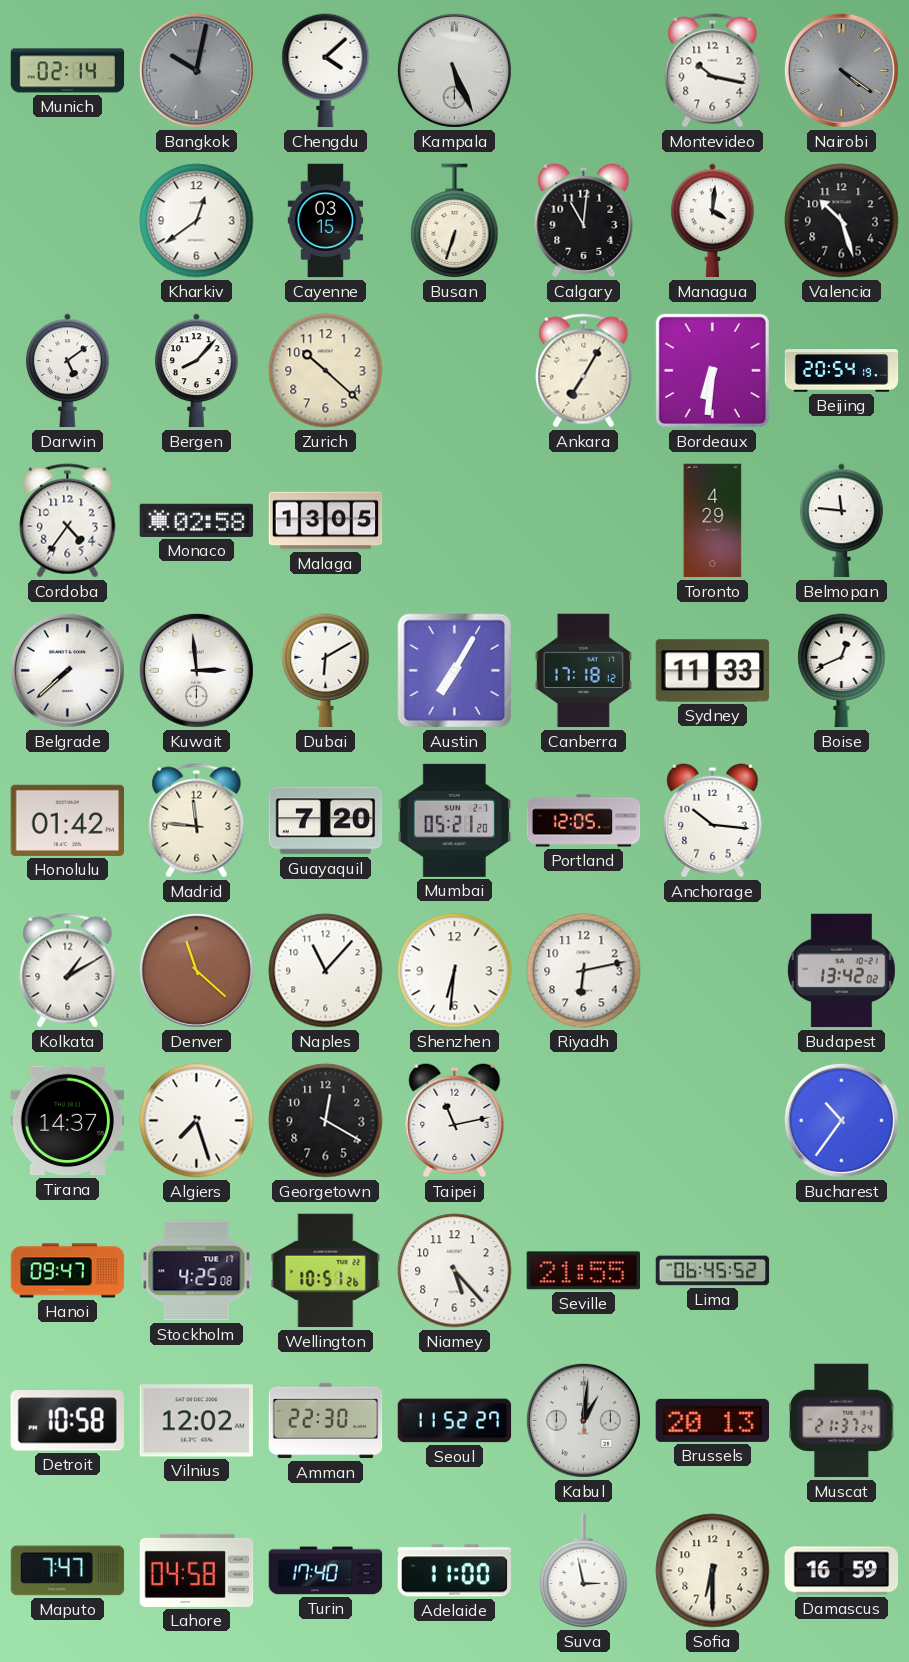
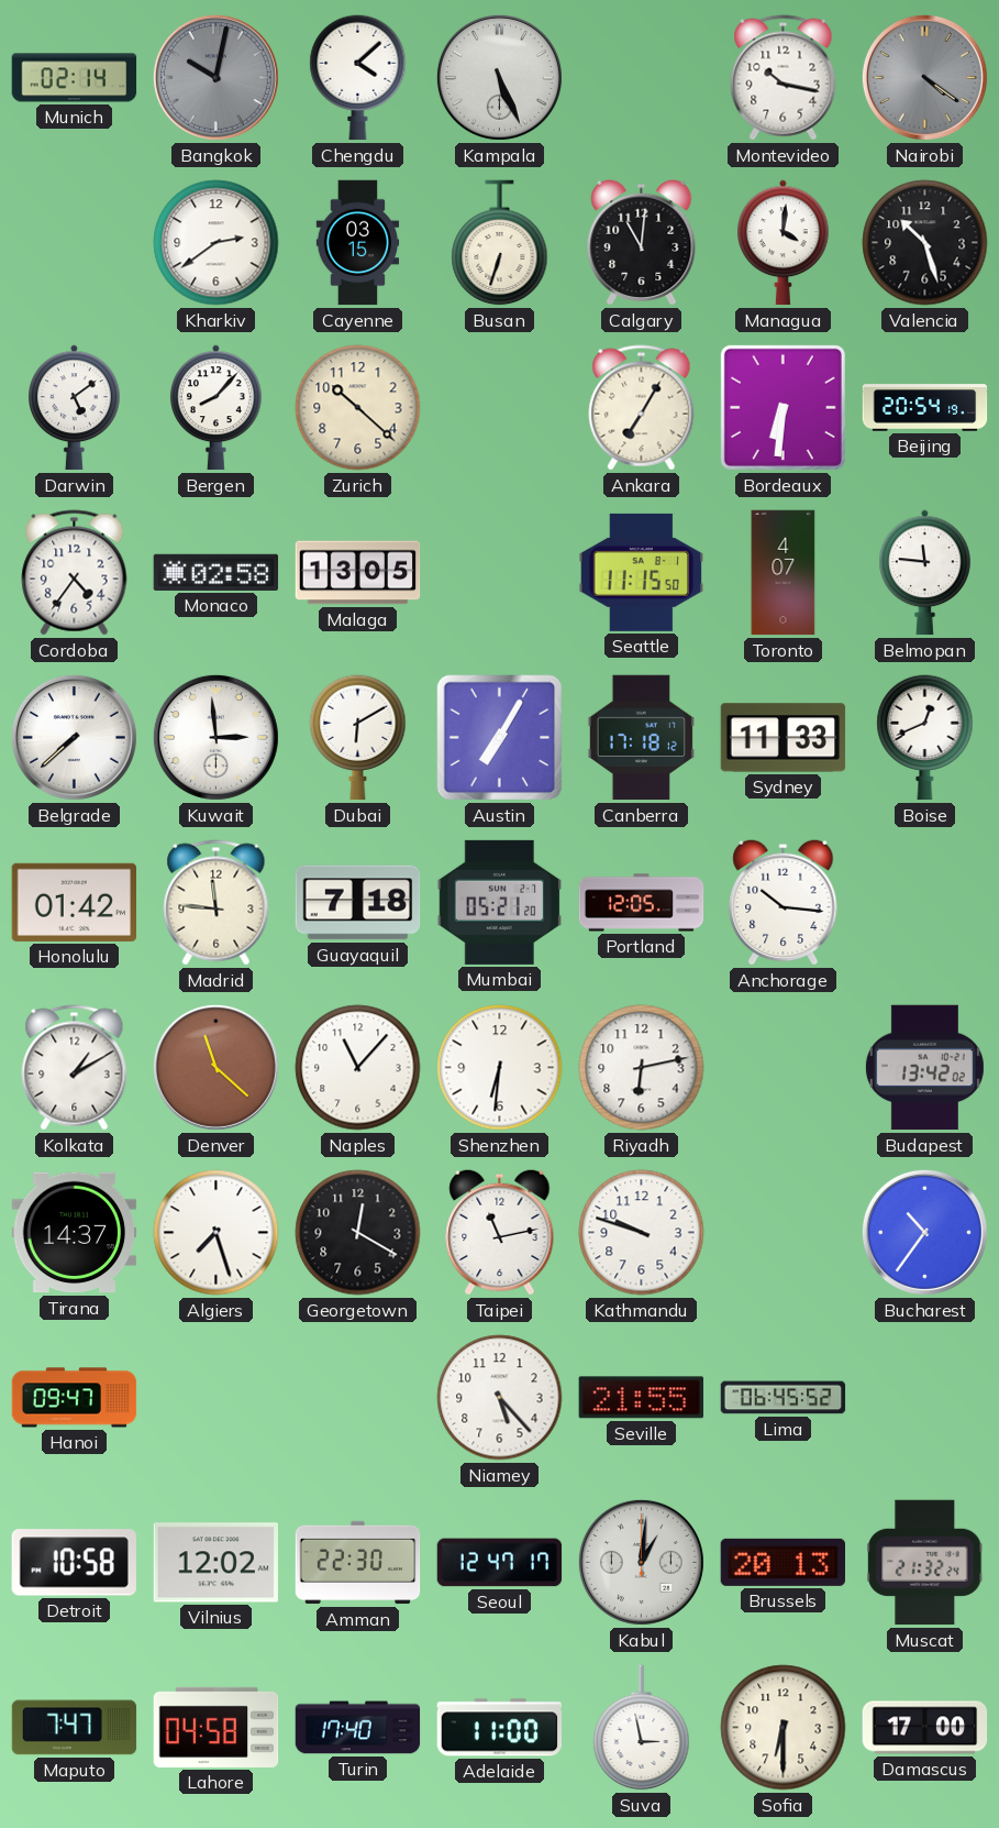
Kharkiv: 12:39 -> 2:39
Seattle: none -> 11:15
Toronto: 4:29 -> 4:07
Guayaquil: 7:20 -> 7:18
Kathmandu: none -> 9:48
Stockholm: 4:25 -> none
Wellington: 10:51 -> none
Seoul: 11:52 -> 12:47
Muscat: 21:37 -> 21:32
Damascus: 16:59 -> 17:00
